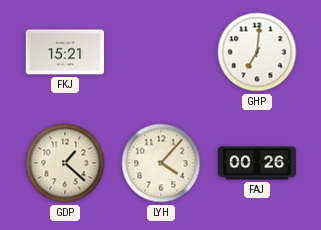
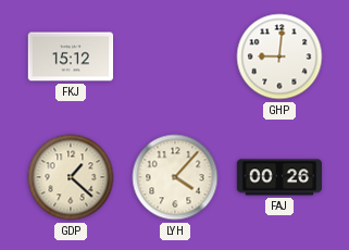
FKJ: 15:21 -> 15:12
GHP: 7:01 -> 9:01
